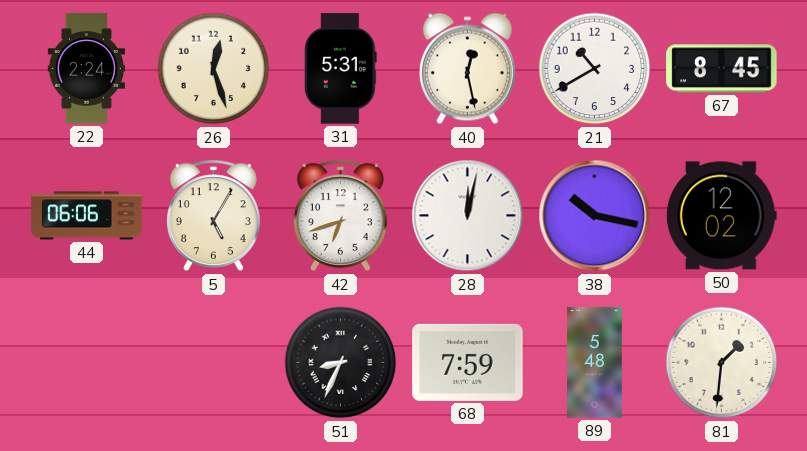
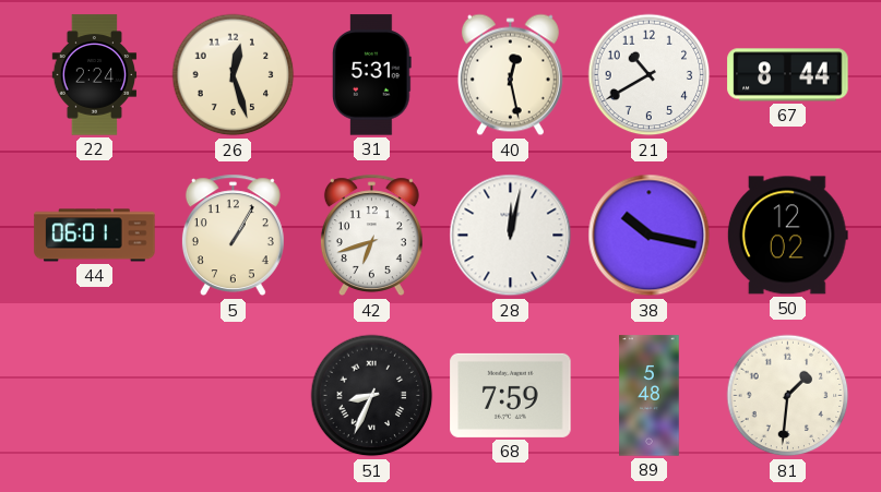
67: 8:45 -> 8:44
44: 06:06 -> 06:01
5: 5:05 -> 1:05
